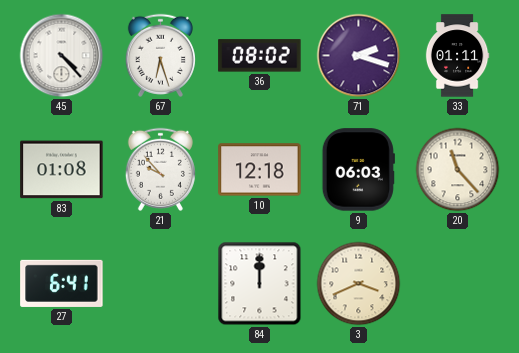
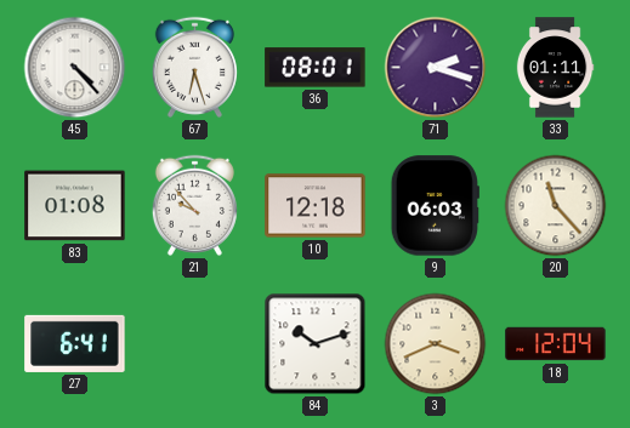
36: 08:02 -> 08:01
84: 12:00 -> 10:12
18: none -> 12:04
